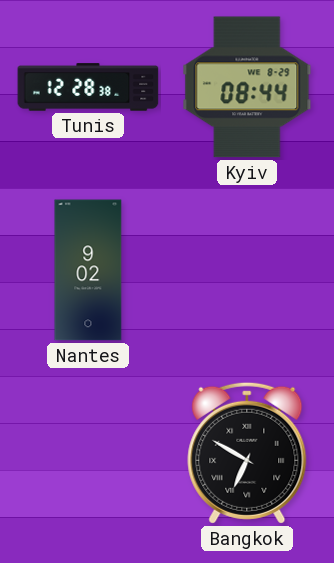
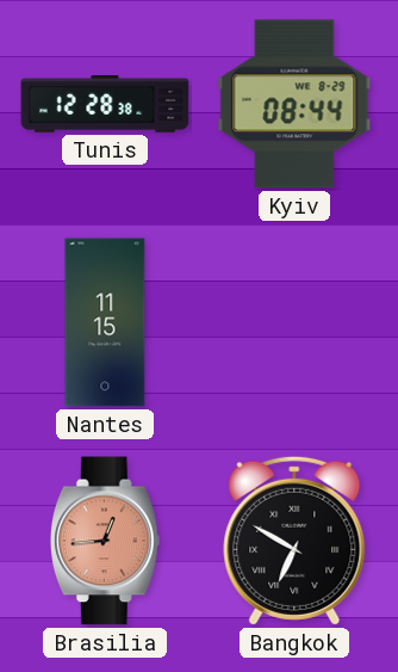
Nantes: 9:02 -> 11:15
Brasilia: none -> 12:44
